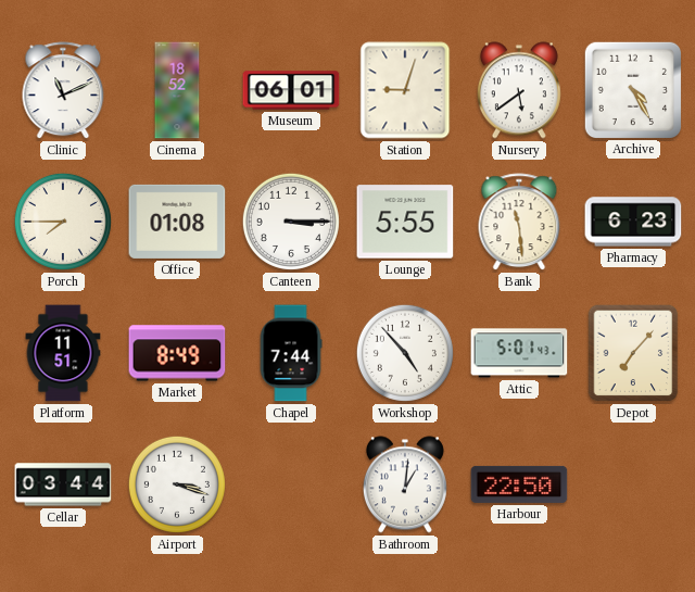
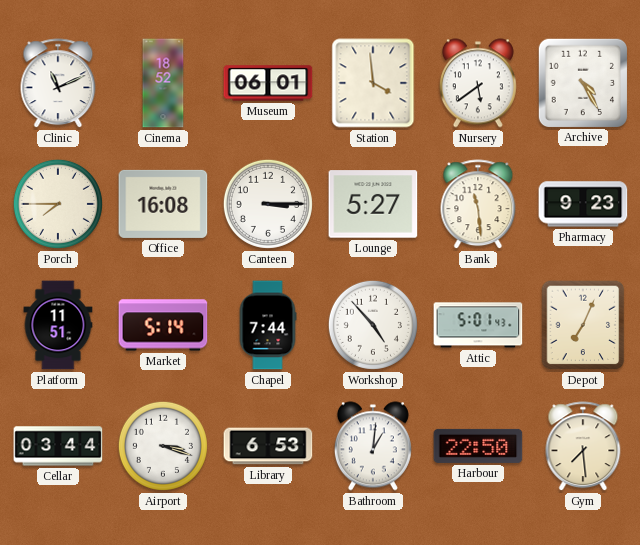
Station: 9:03 -> 3:59
Office: 01:08 -> 16:08
Lounge: 5:55 -> 5:27
Pharmacy: 6:23 -> 9:23
Market: 8:49 -> 5:14
Depot: 7:07 -> 7:04
Library: none -> 6:53
Gym: none -> 7:29
